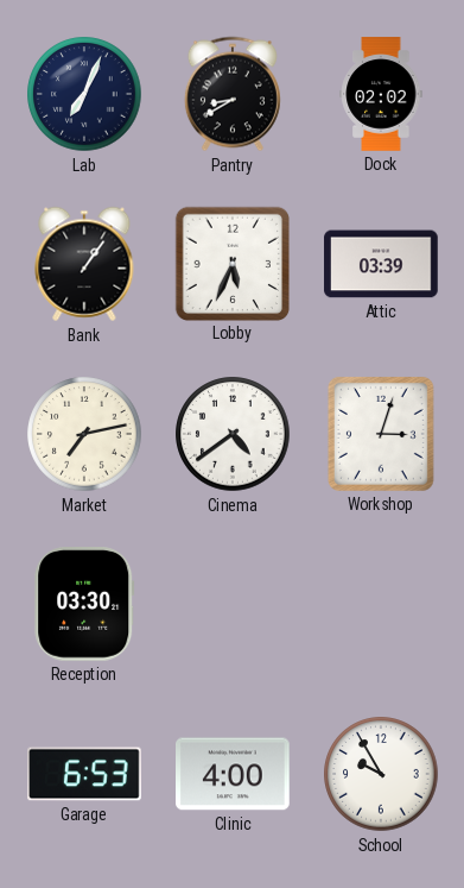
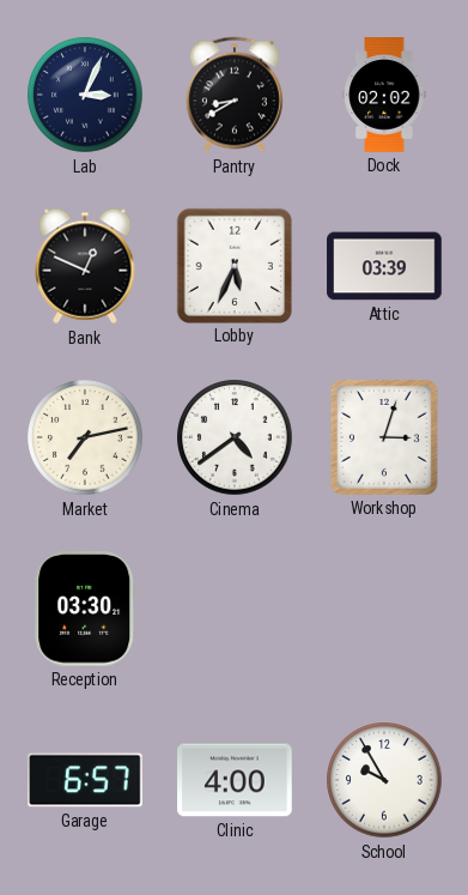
Lab: 7:04 -> 3:04
Bank: 1:06 -> 12:49
Garage: 6:53 -> 6:57
